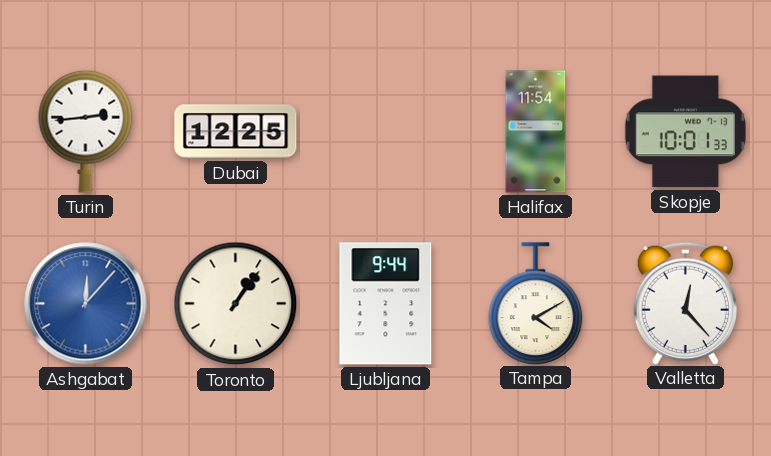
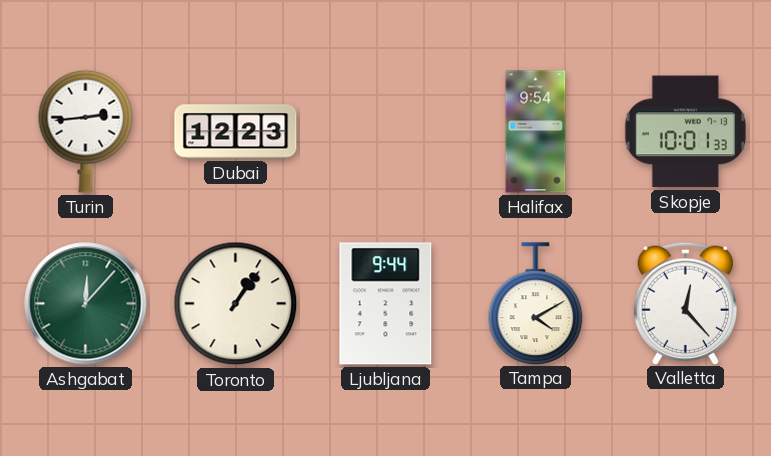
Dubai: 12:25 -> 12:23
Halifax: 11:54 -> 9:54
Ashgabat dial: blue -> green
